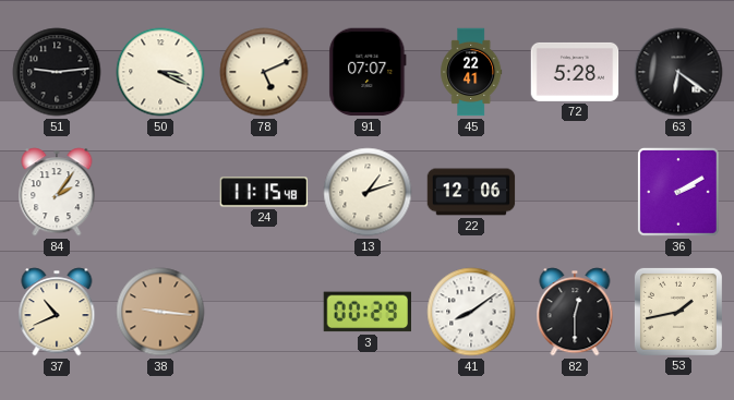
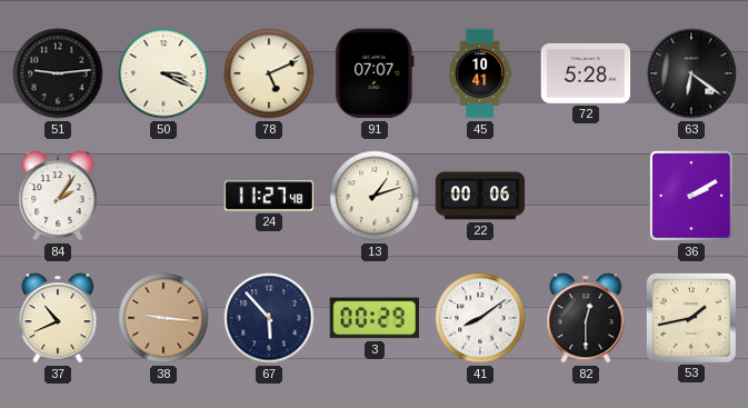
45: 22:41 -> 10:41
24: 11:15 -> 11:27
22: 12:06 -> 00:06
67: none -> 5:53
